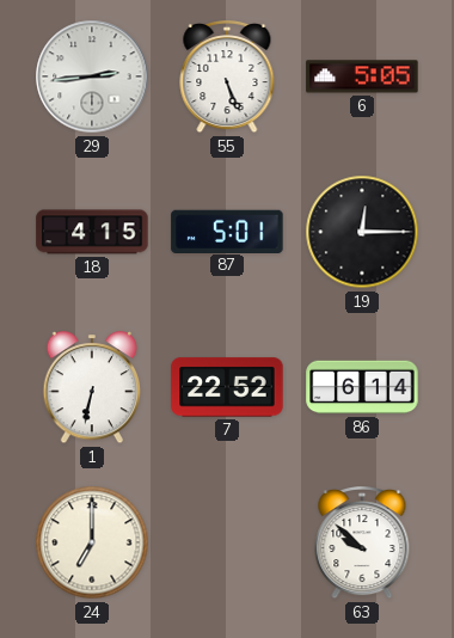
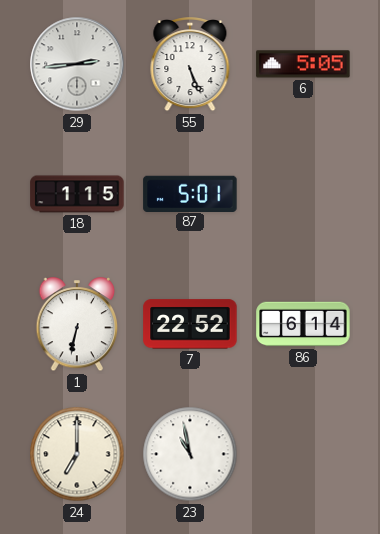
18: 4:15 -> 1:15
19: 12:15 -> none
23: none -> 10:58
63: 9:52 -> none
